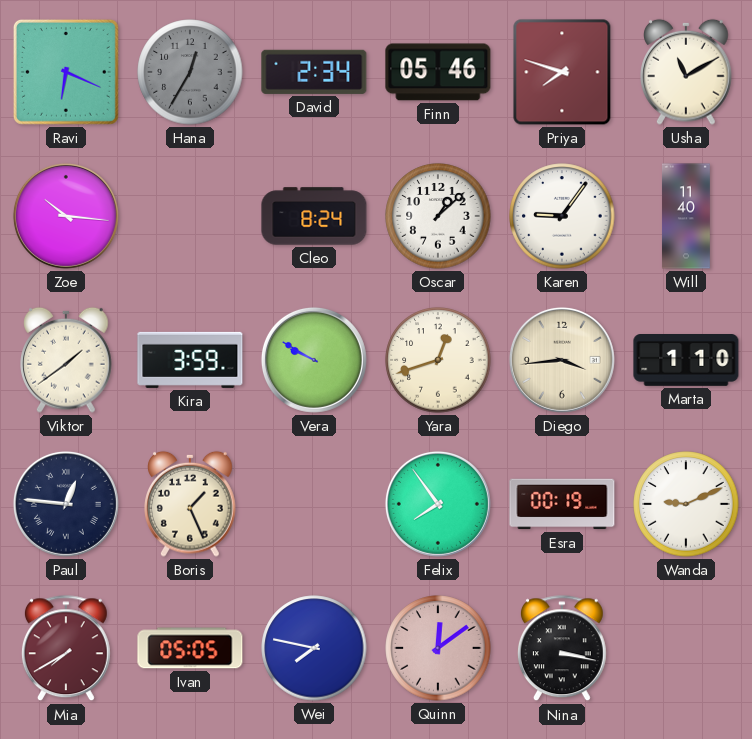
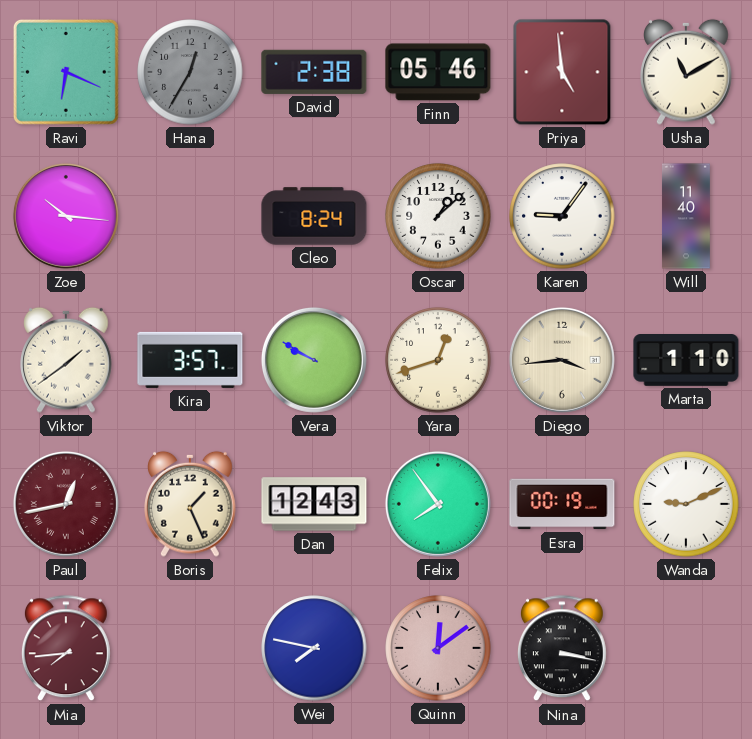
David: 2:34 -> 2:38
Priya: 7:48 -> 4:59
Kira: 3:59 -> 3:57
Paul: 12:46 -> 12:43
Paul dial: navy -> burgundy
Dan: none -> 12:43
Mia: 7:40 -> 7:44
Ivan: 05:05 -> none
